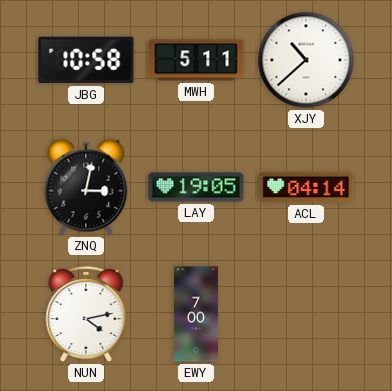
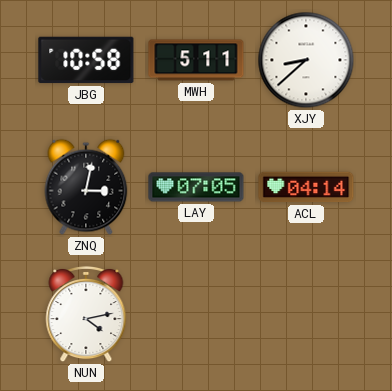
XJY: 10:38 -> 8:38
LAY: 19:05 -> 07:05
EWY: 7:00 -> none
